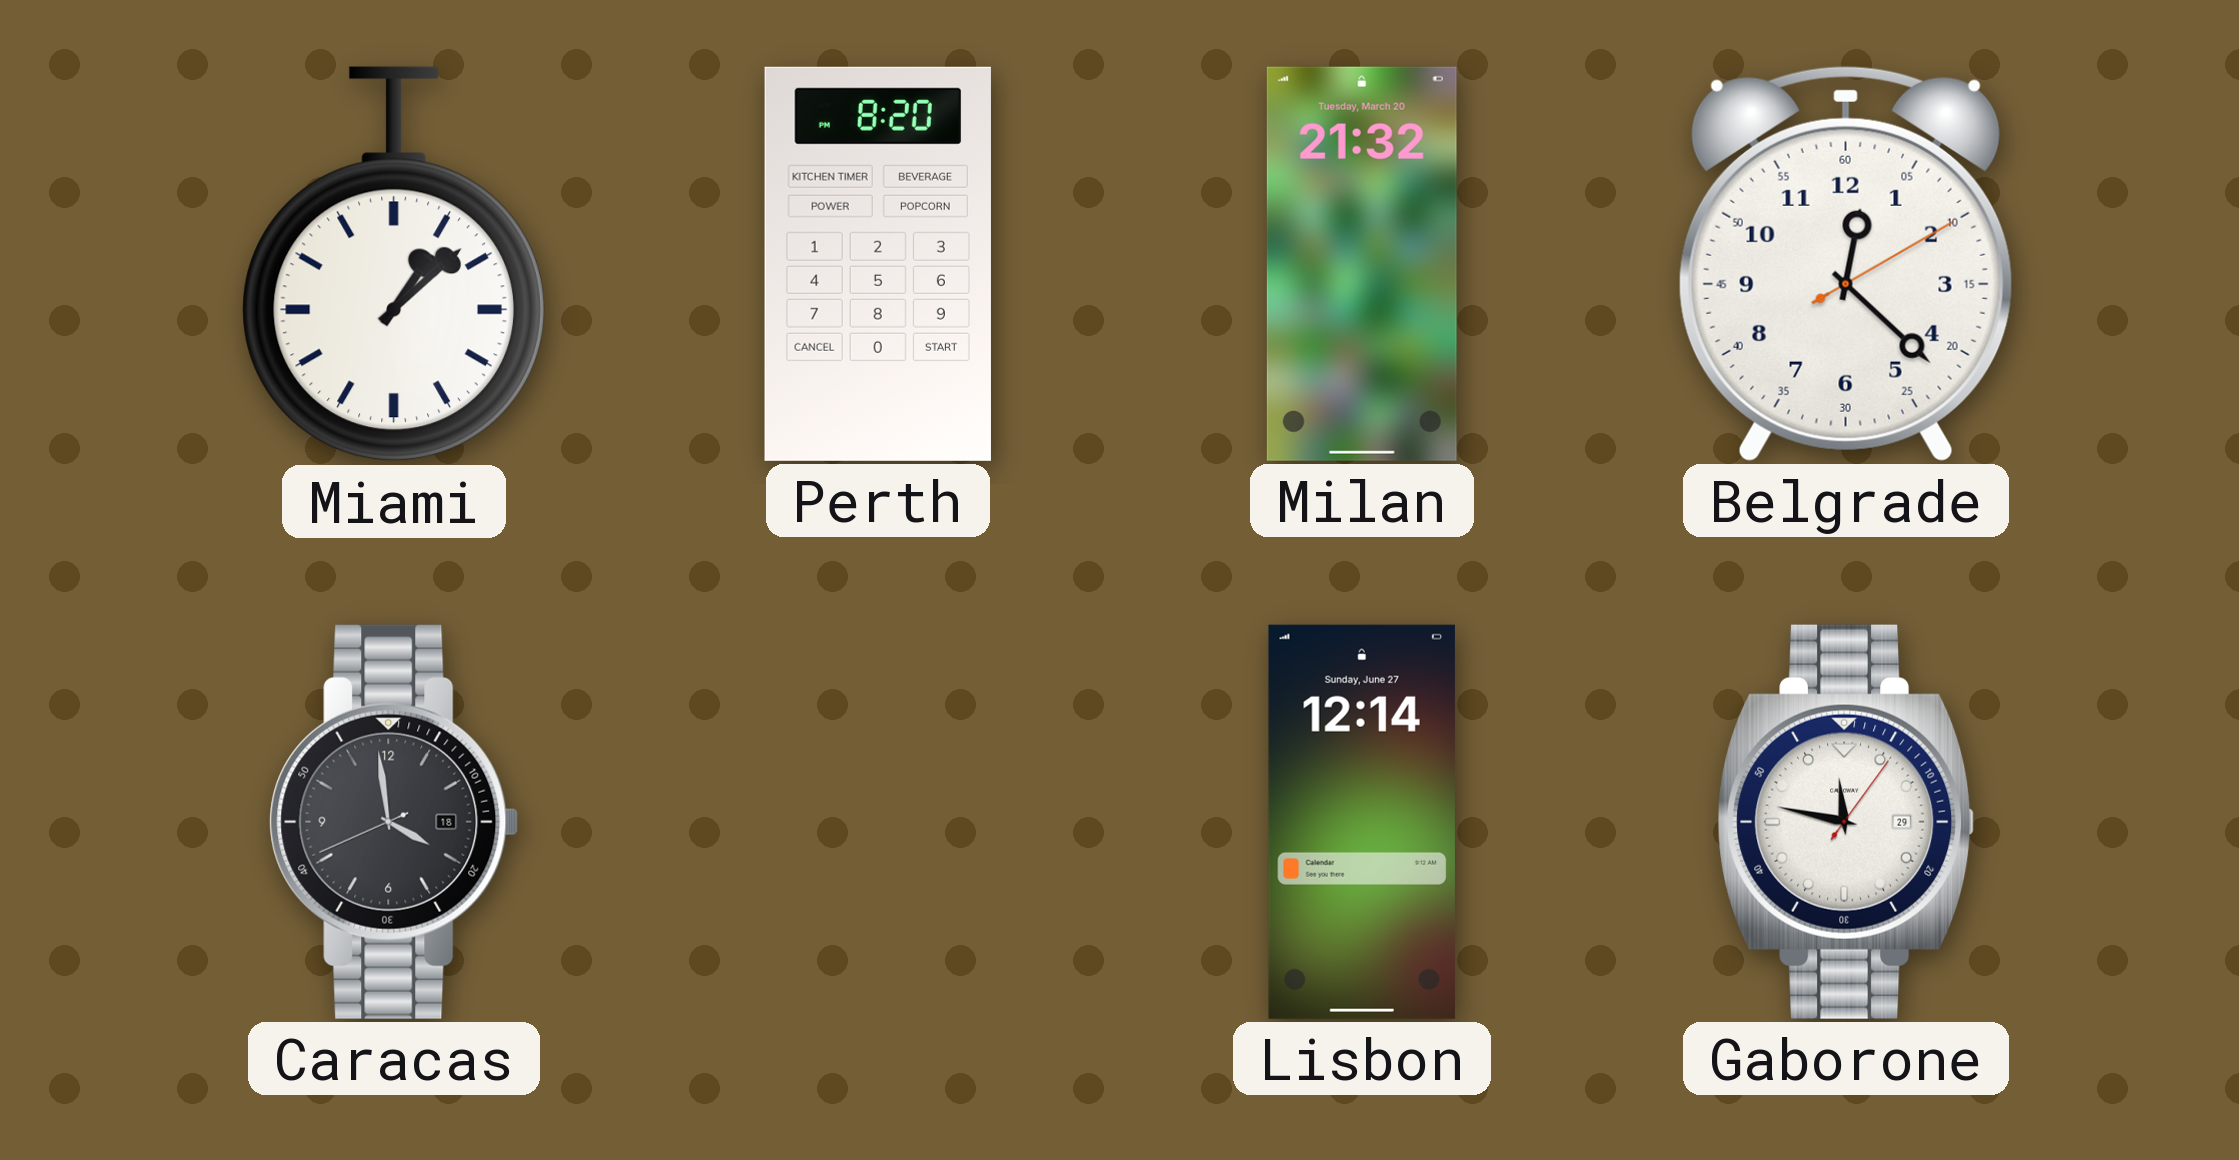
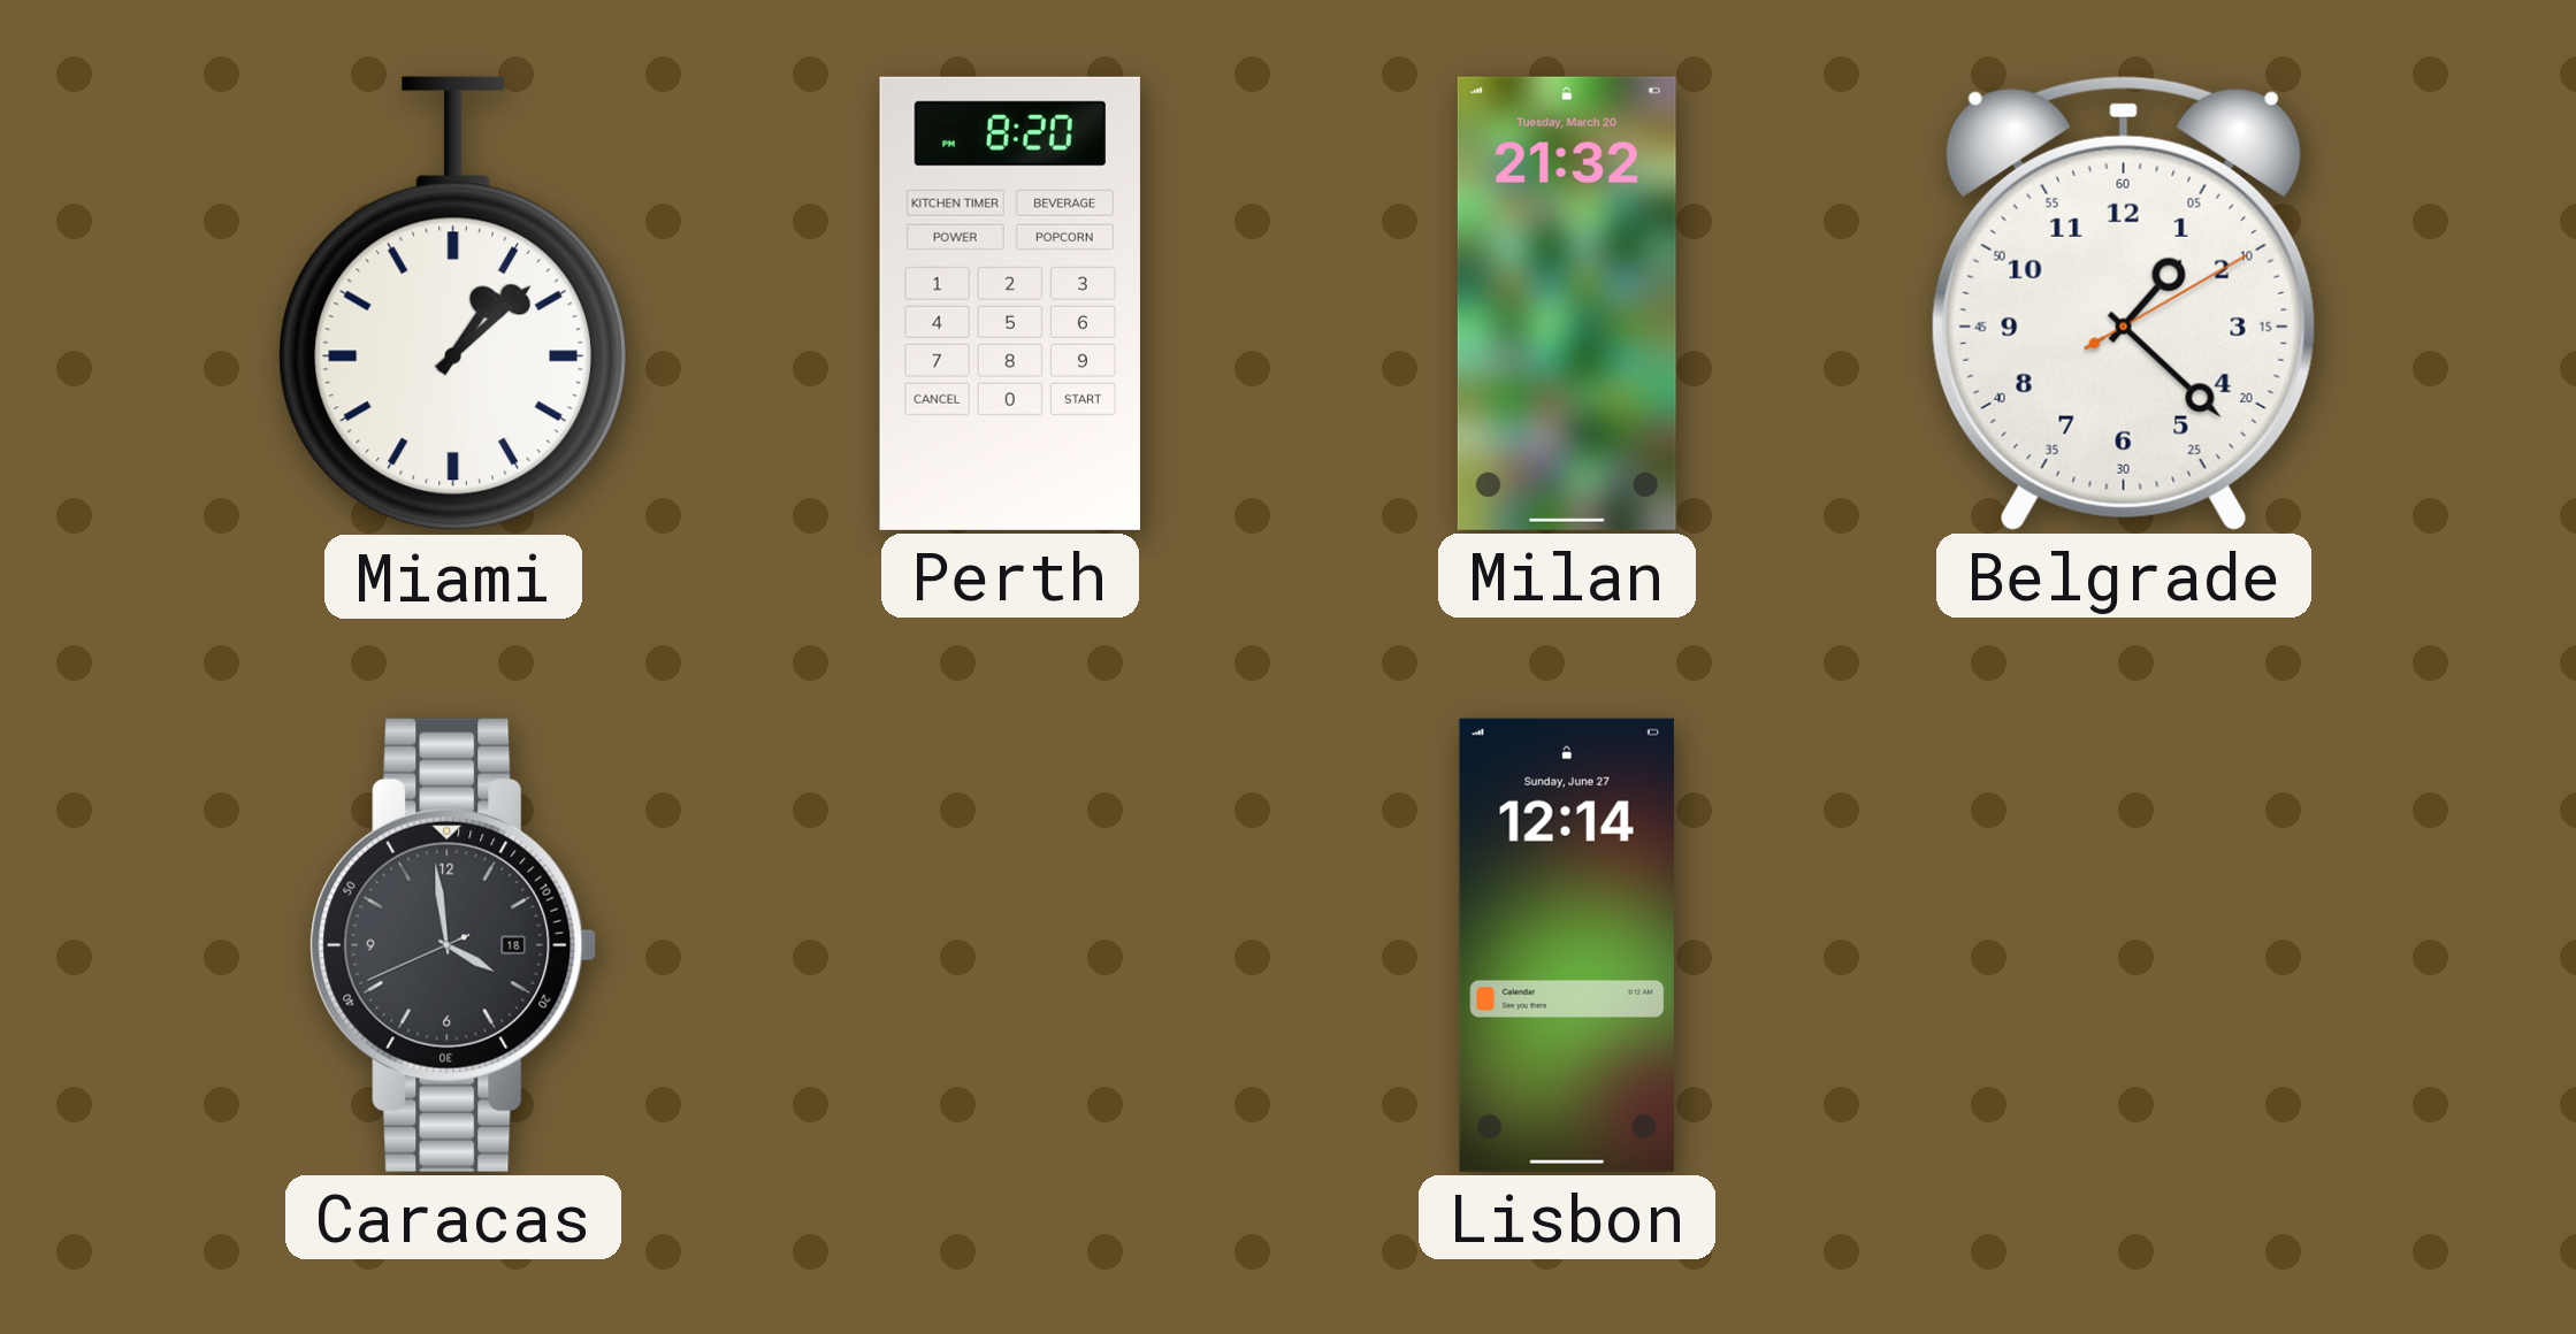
Belgrade: 12:22 -> 1:22
Gaborone: 11:47 -> none
